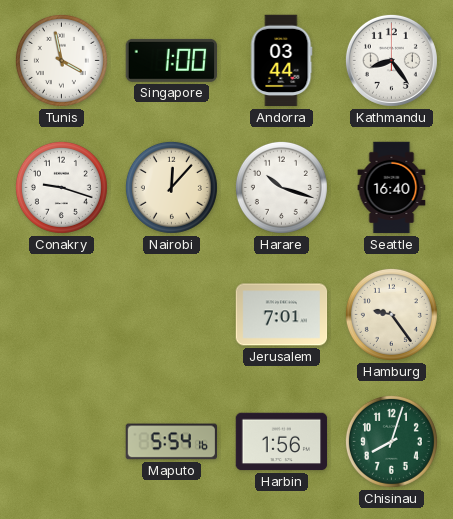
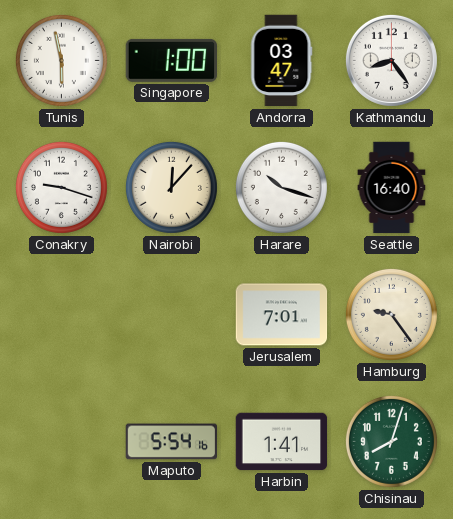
Tunis: 3:58 -> 5:58
Andorra: 03:44 -> 03:47
Harbin: 1:56 -> 1:41
